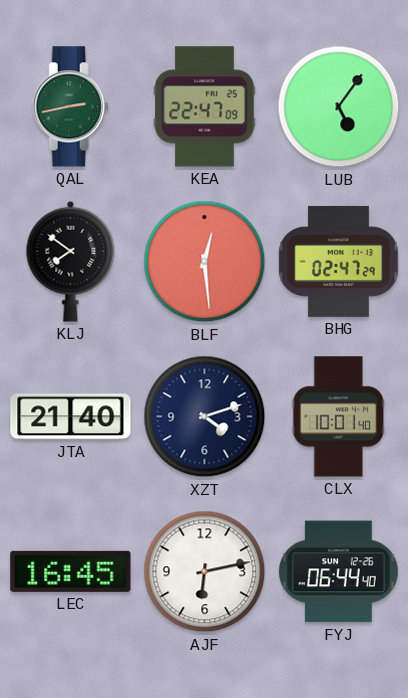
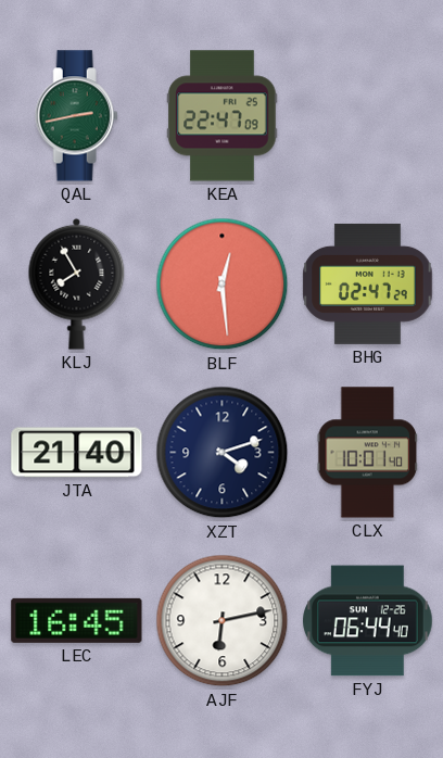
LUB: 5:06 -> none
KLJ: 7:51 -> 7:55
